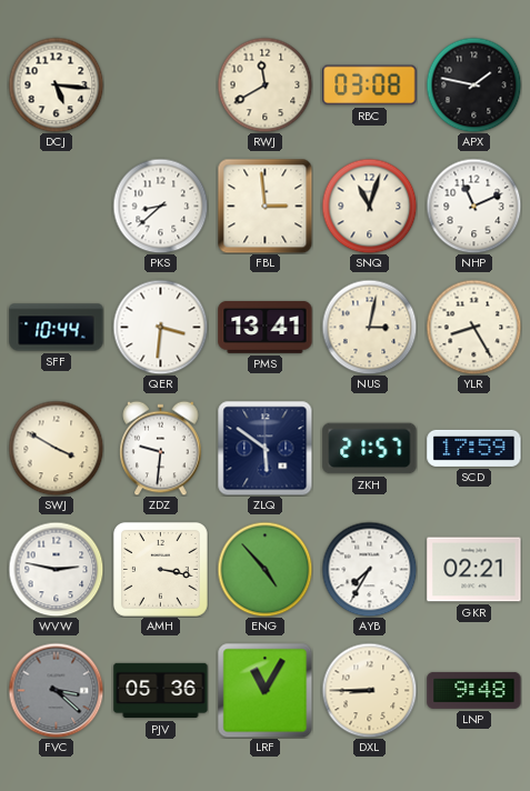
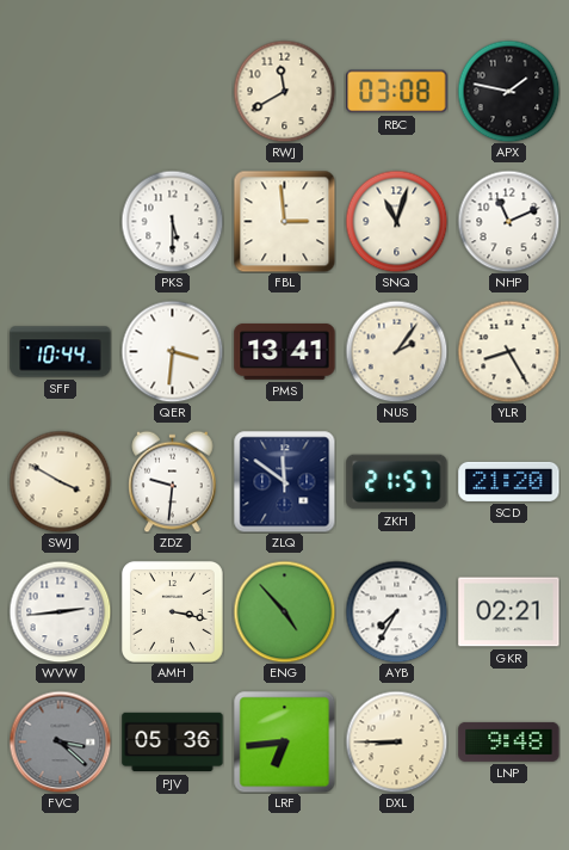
DCJ: 5:16 -> none
PKS: 8:38 -> 5:30
NUS: 3:02 -> 2:06
ZLQ: 5:51 -> 11:51
SCD: 17:59 -> 21:20
WVW: 2:47 -> 2:44
LRF: 11:05 -> 6:44
